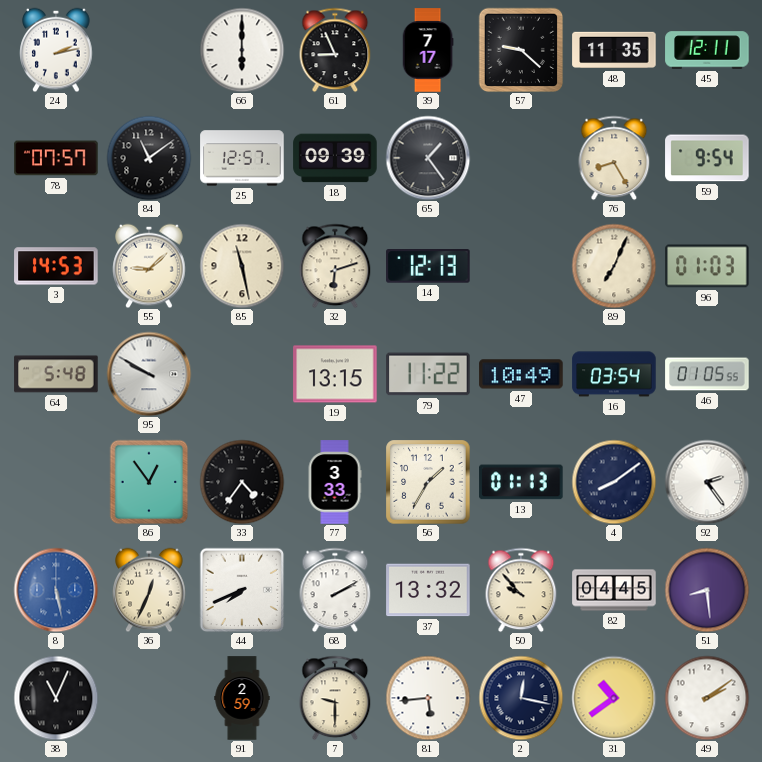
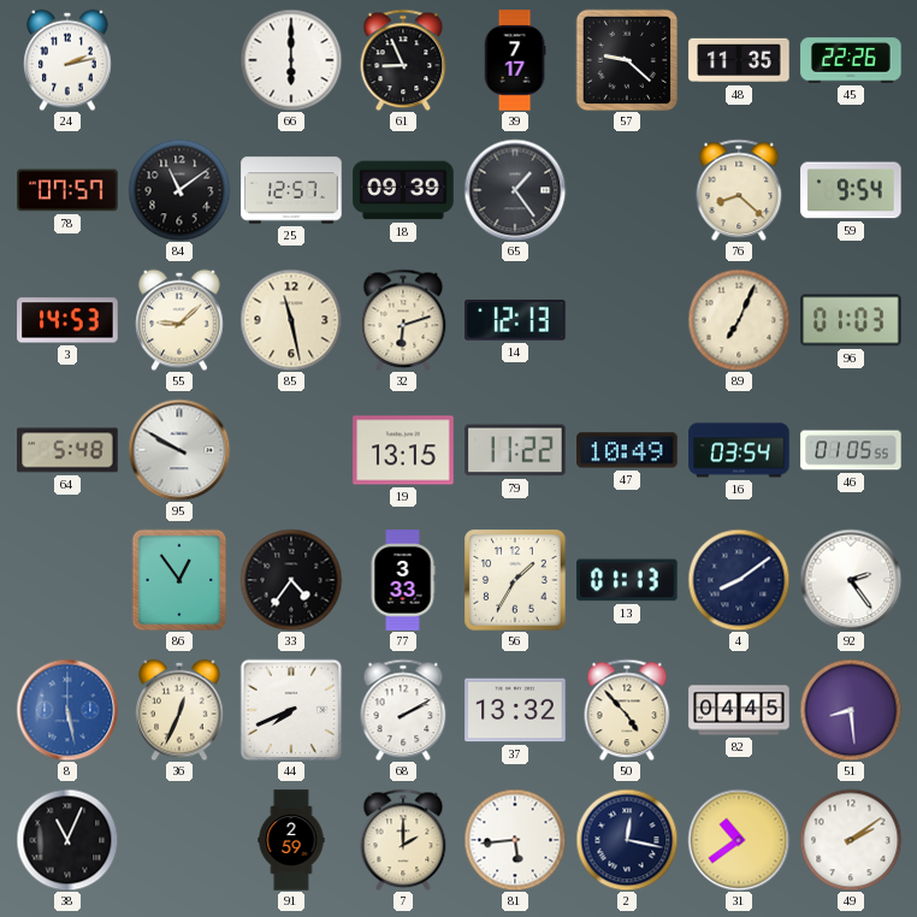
45: 12:11 -> 22:26
76: 8:25 -> 8:22
50: 9:53 -> 4:53
7: 9:30 -> 2:00
